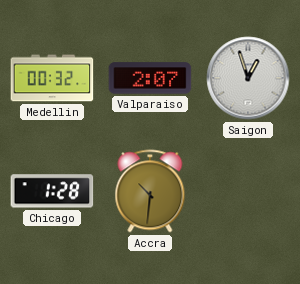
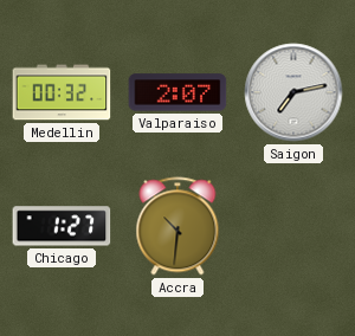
Saigon: 12:57 -> 7:13
Chicago: 1:28 -> 1:27
